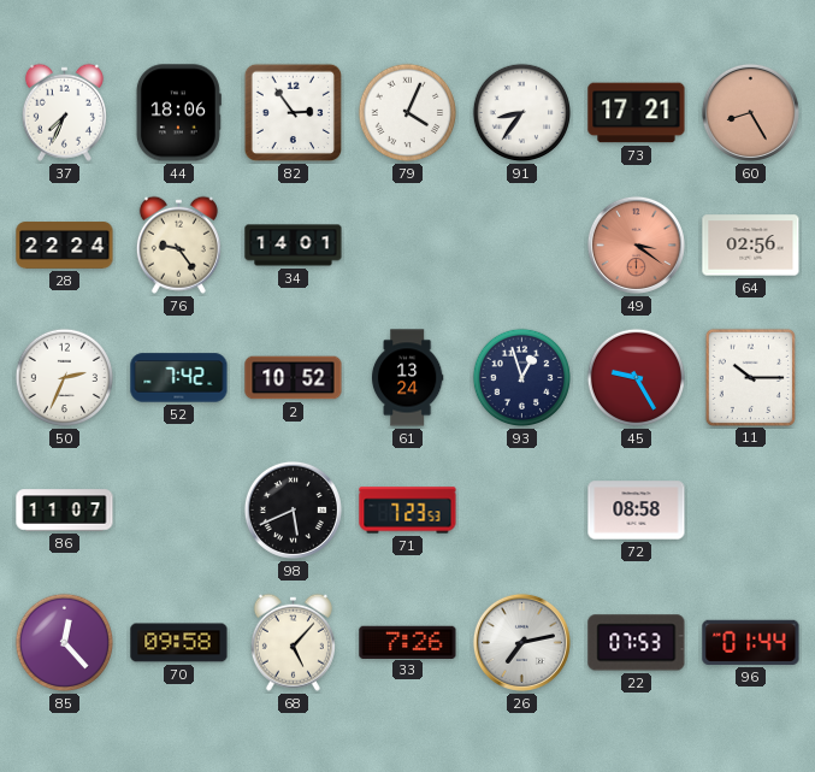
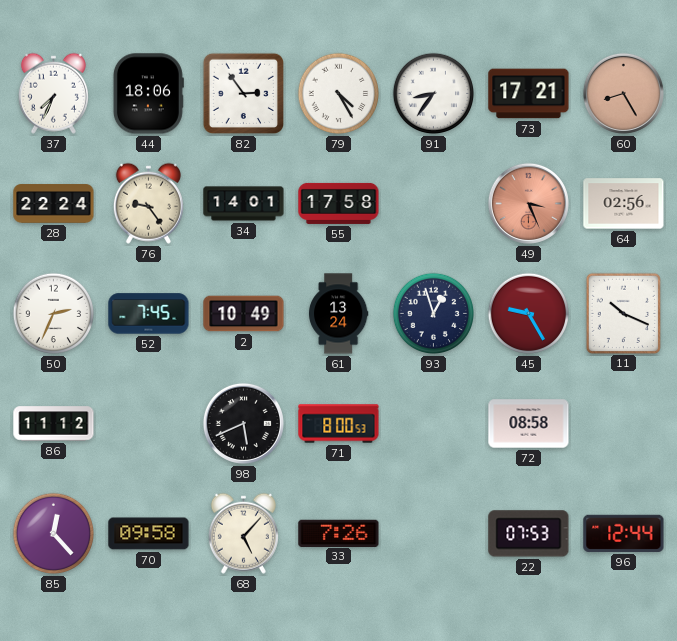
79: 4:04 -> 4:25
55: none -> 17:58
49: 3:21 -> 3:26
52: 7:42 -> 7:45
2: 10:52 -> 10:49
11: 10:15 -> 10:19
86: 11:07 -> 11:12
71: 7:23 -> 8:00
26: 7:13 -> none
96: 01:44 -> 12:44
